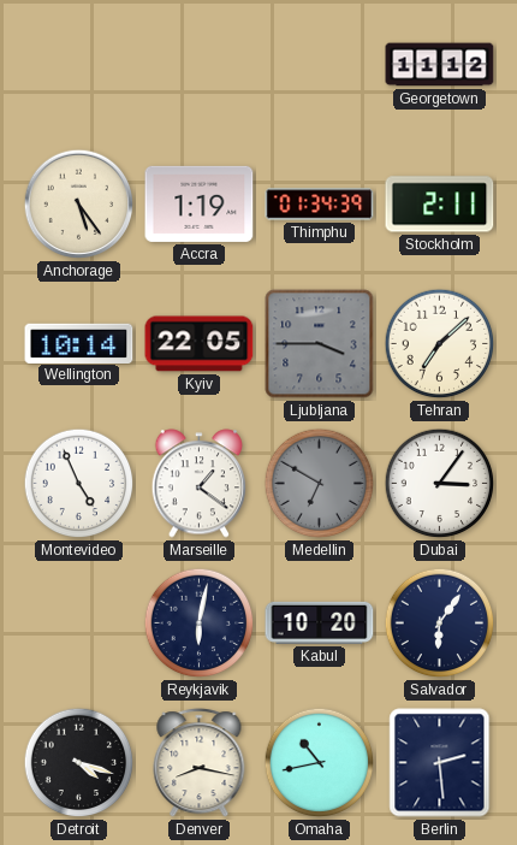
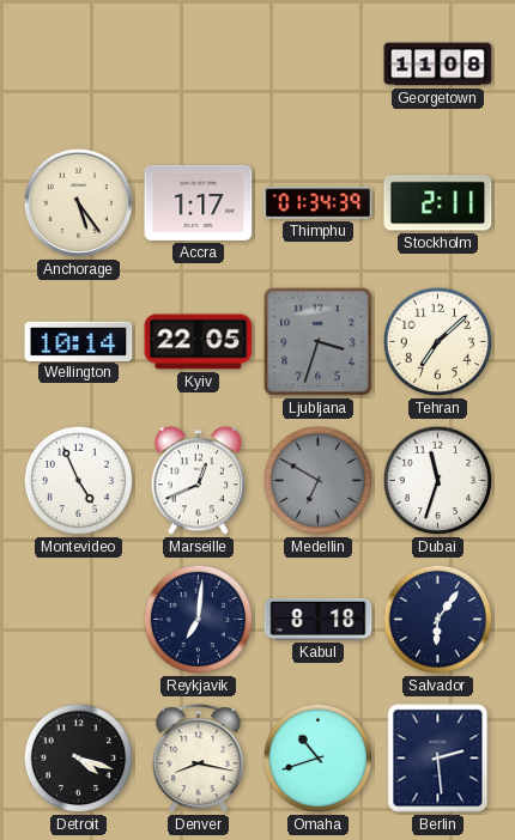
Georgetown: 11:12 -> 11:08
Accra: 1:19 -> 1:17
Ljubljana: 3:45 -> 3:33
Marseille: 1:21 -> 12:41
Dubai: 3:06 -> 11:33
Reykjavik: 6:02 -> 7:01
Kabul: 10:20 -> 8:18
Omaha: 10:43 -> 10:42
